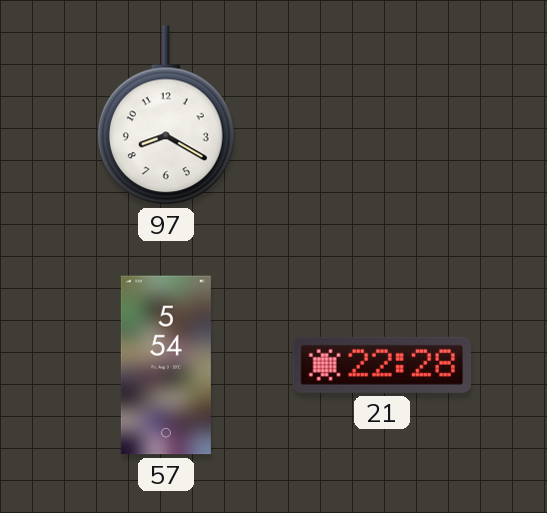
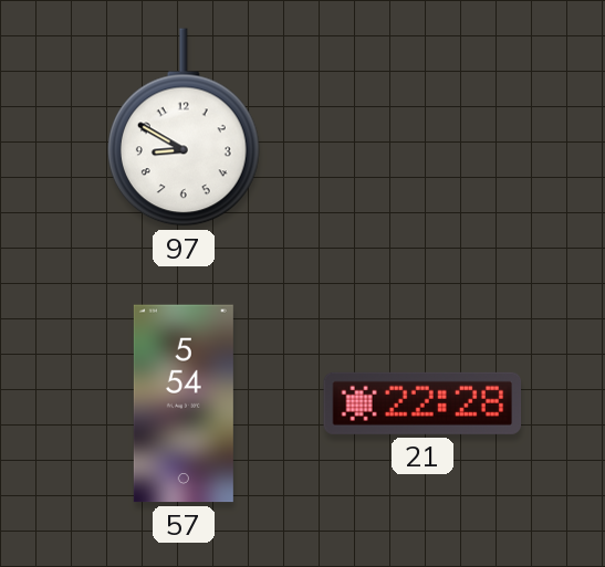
97: 8:20 -> 8:50
